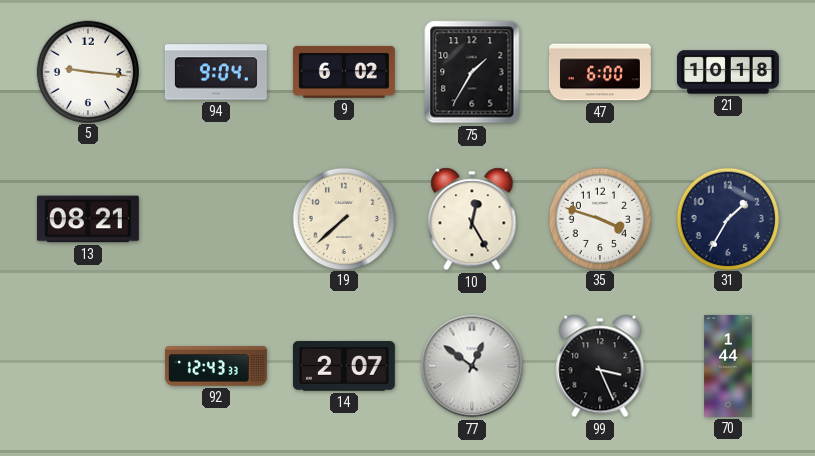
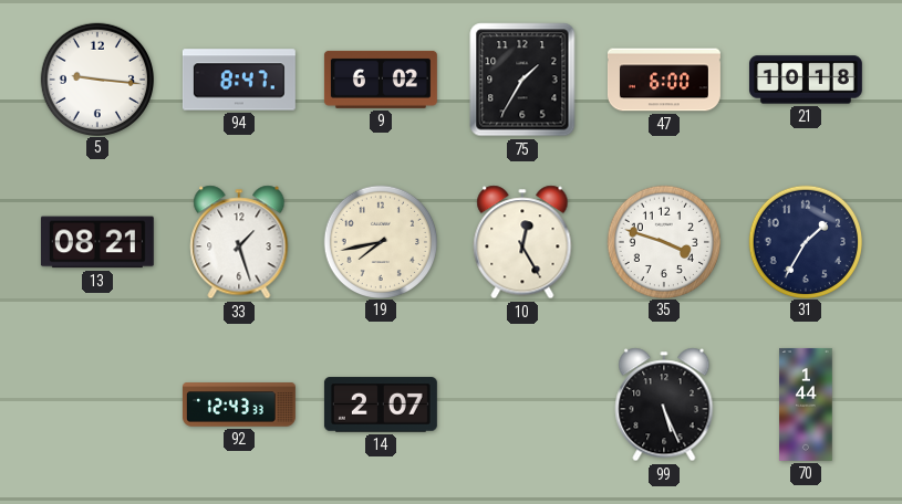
94: 9:04 -> 8:47
33: none -> 1:27
19: 7:38 -> 7:43
77: 12:51 -> none
99: 3:26 -> 5:26
